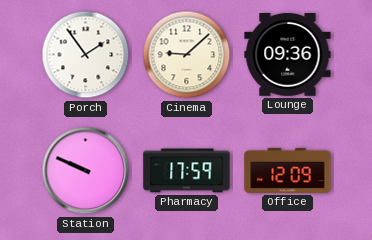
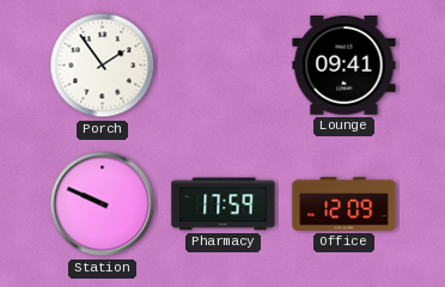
Cinema: 9:08 -> none
Lounge: 09:36 -> 09:41
